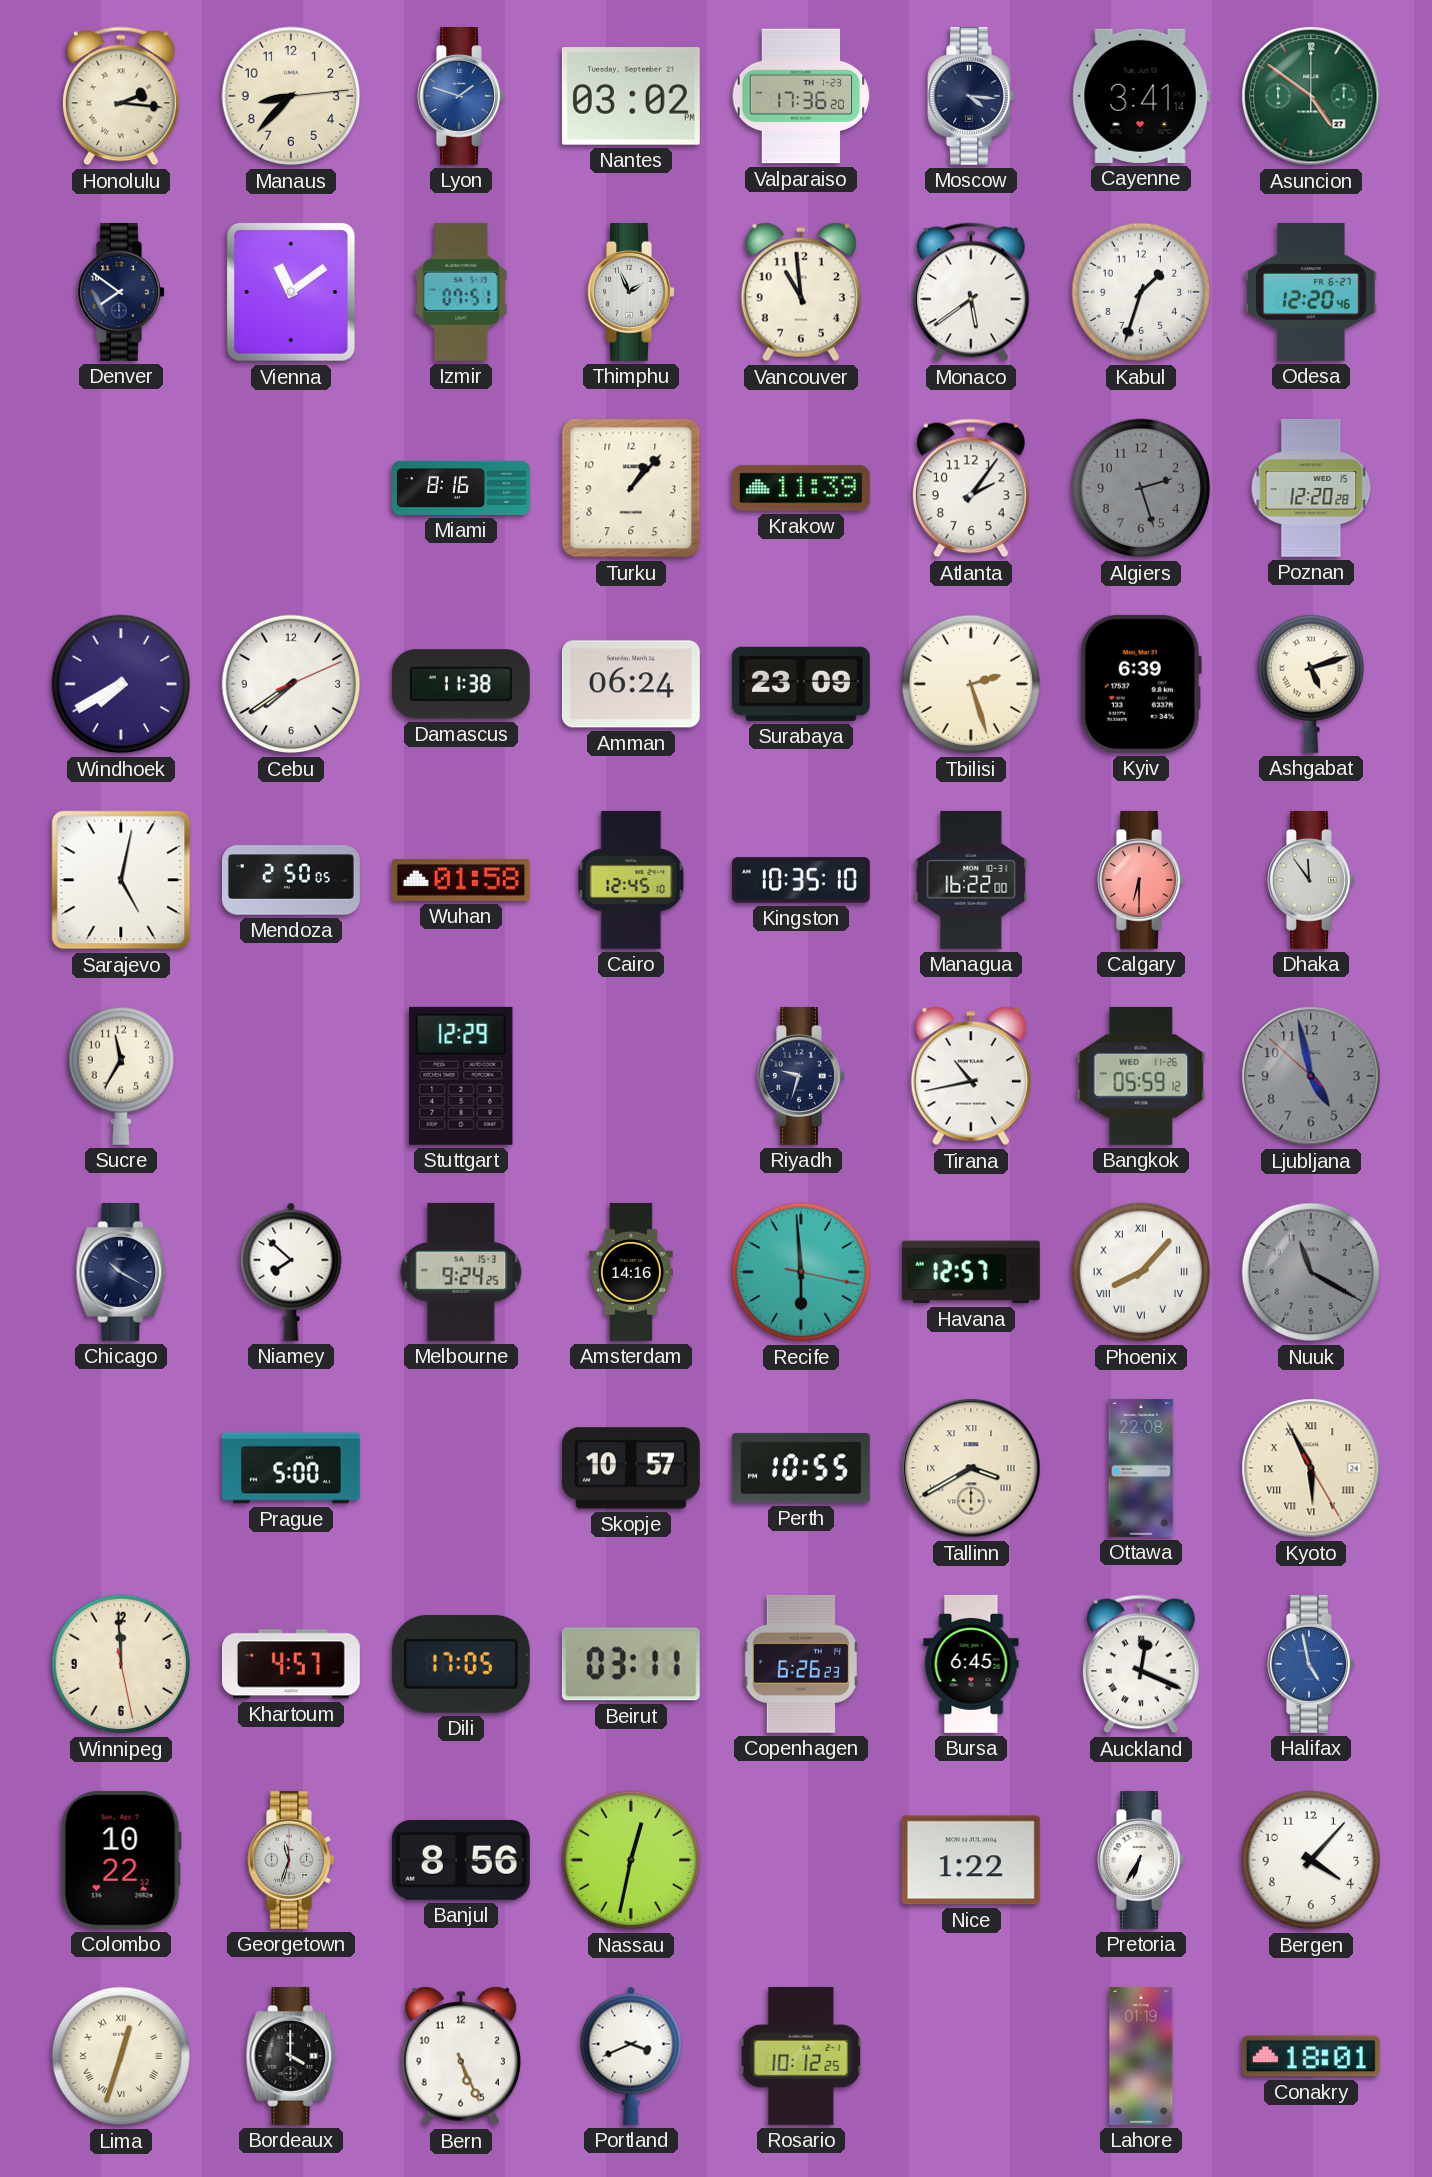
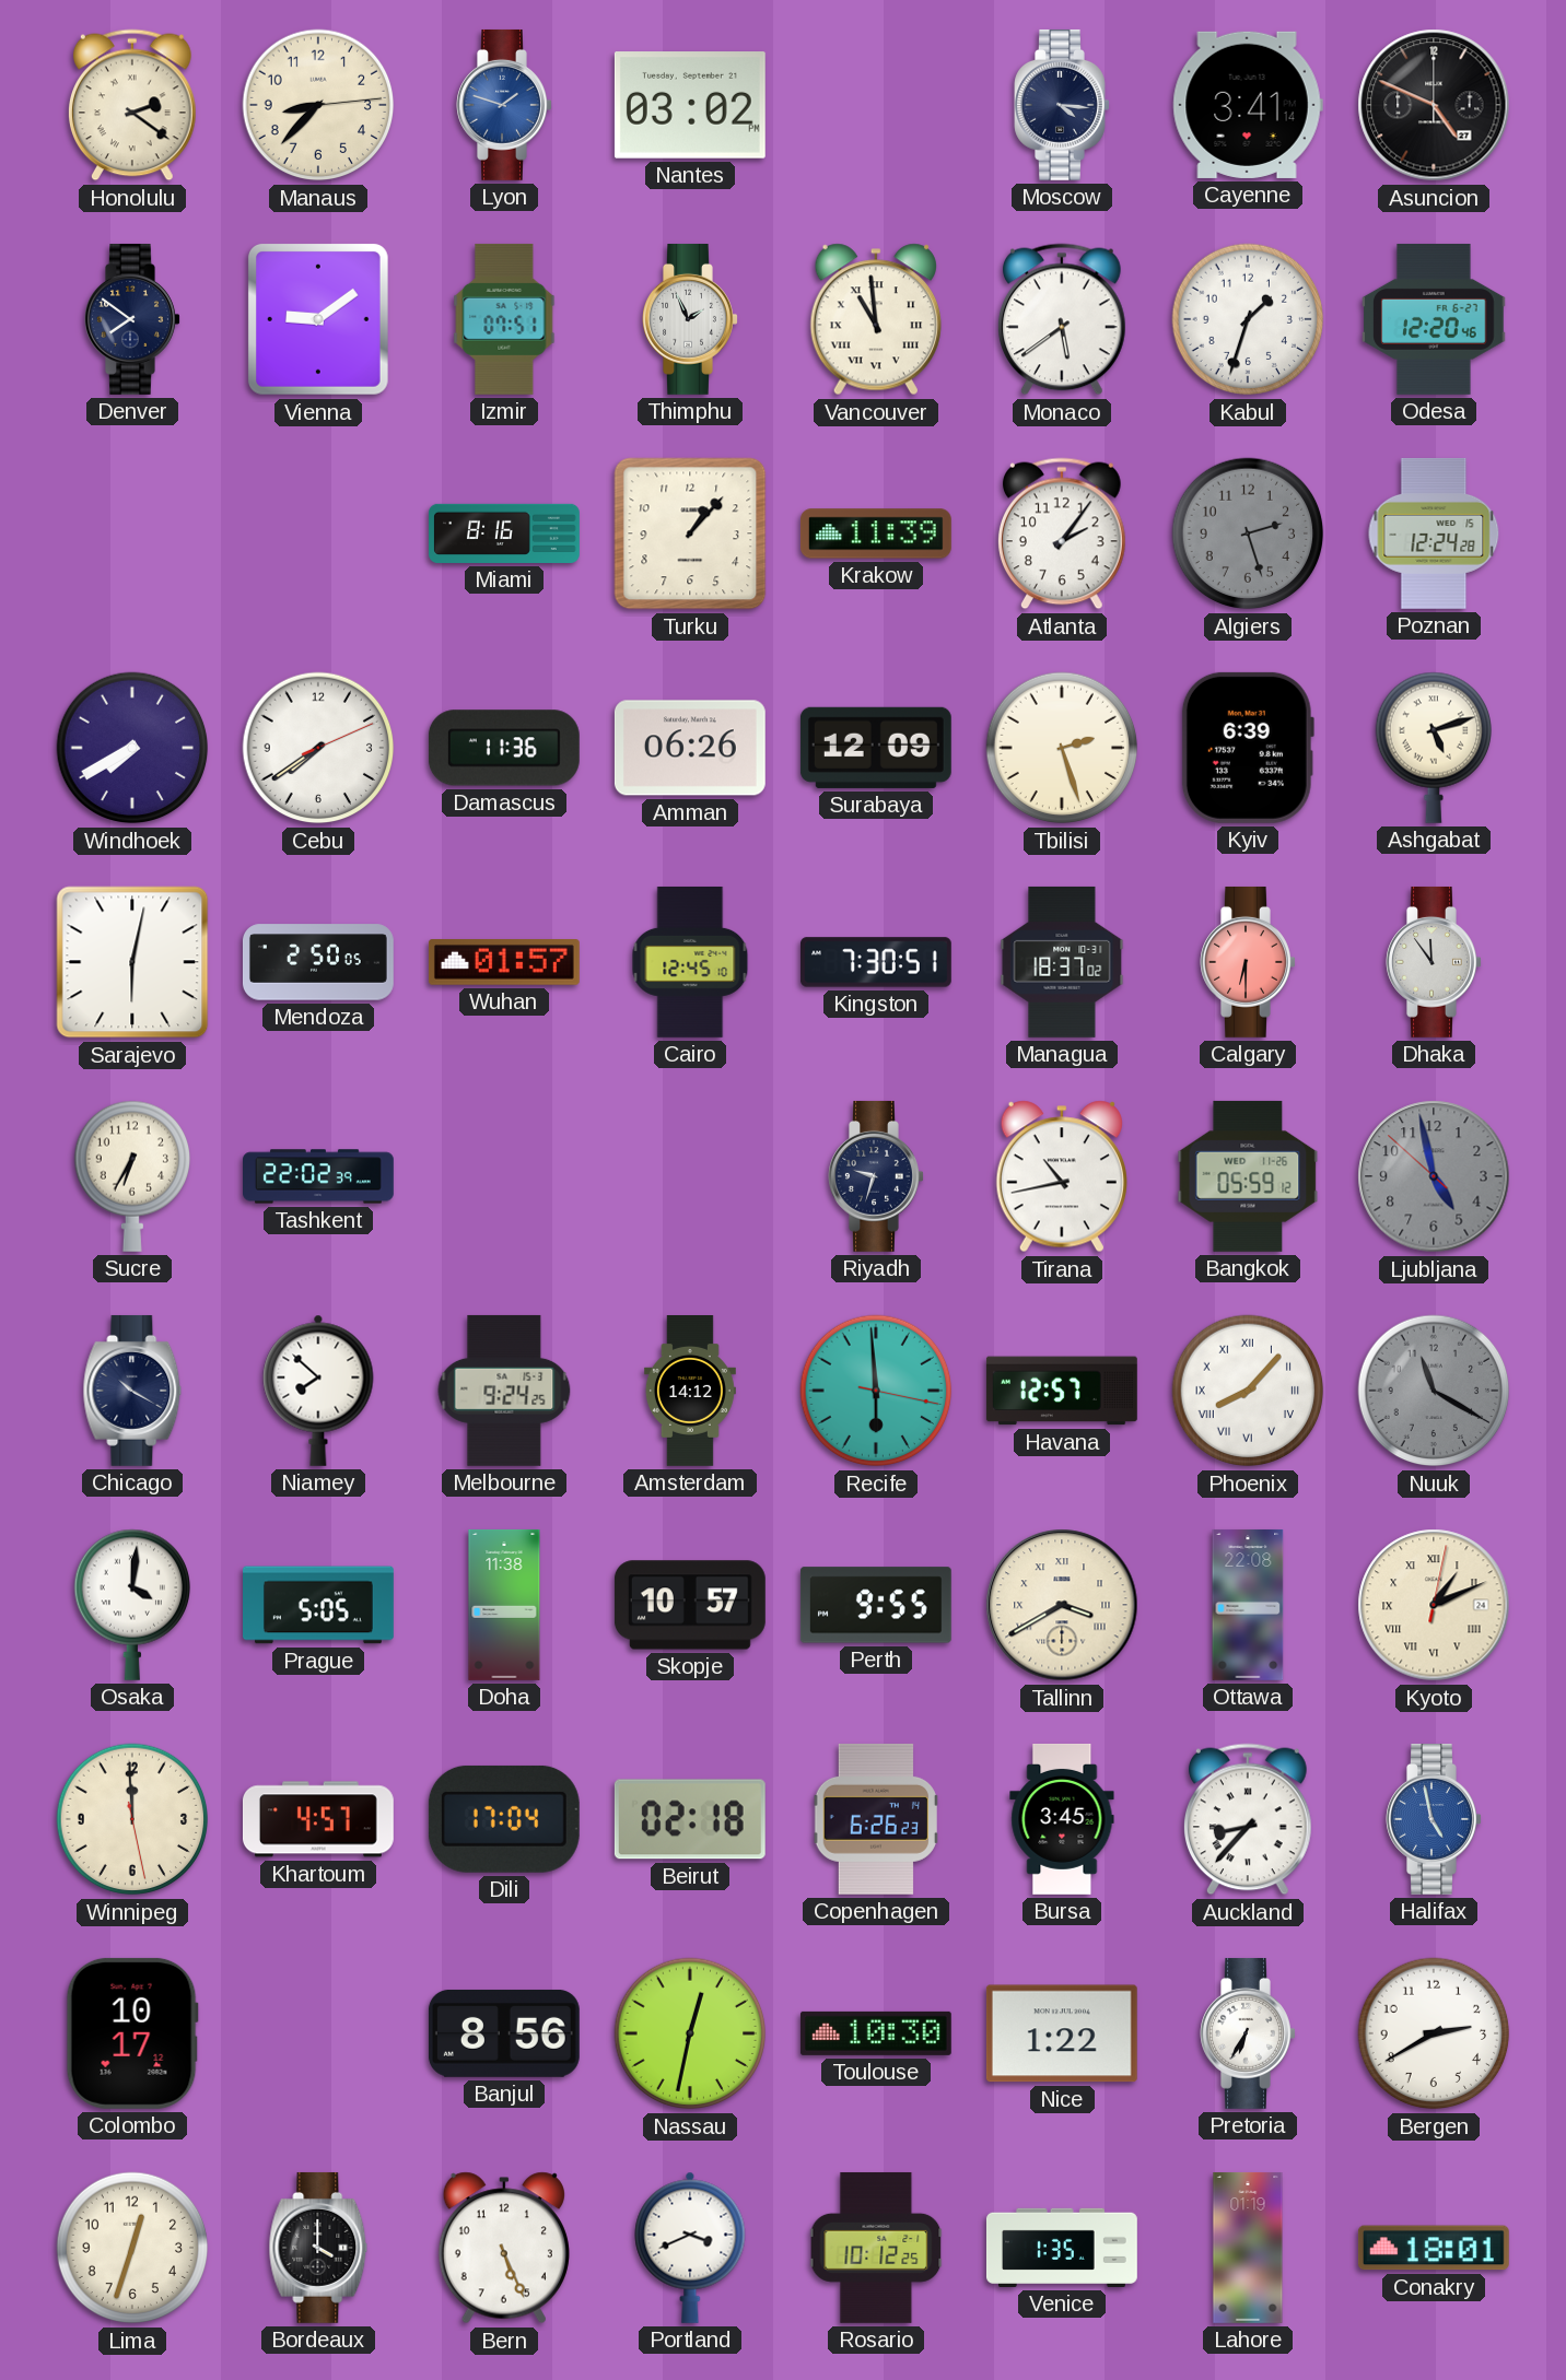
Honolulu: 2:16 -> 2:21
Valparaiso: 17:36 -> none
Asuncion: 4:51 -> 4:49
Asuncion dial: green -> black
Vienna: 11:09 -> 9:09
Vancouver numerals: Arabic -> Roman
Poznan: 12:20 -> 12:24
Damascus: 11:38 -> 11:36
Amman: 06:24 -> 06:26
Surabaya: 23:09 -> 12:09
Sarajevo: 5:02 -> 6:02
Wuhan: 01:58 -> 01:57
Kingston: 10:35 -> 7:30
Managua: 16:22 -> 18:37
Sucre: 11:35 -> 6:35
Tashkent: none -> 22:02
Stuttgart: 12:29 -> none
Amsterdam: 14:16 -> 14:12
Osaka: none -> 4:01
Prague: 5:00 -> 5:05
Doha: none -> 11:38
Perth: 10:55 -> 9:55
Kyoto: 5:55 -> 1:11
Dili: 17:05 -> 17:04
Beirut: 03:11 -> 02:18
Bursa: 6:45 -> 3:45
Auckland: 12:19 -> 8:37
Colombo: 10:22 -> 10:17
Georgetown: 11:33 -> none
Toulouse: none -> 10:30
Bergen: 4:07 -> 2:40
Lima numerals: Roman -> Arabic
Venice: none -> 1:35
